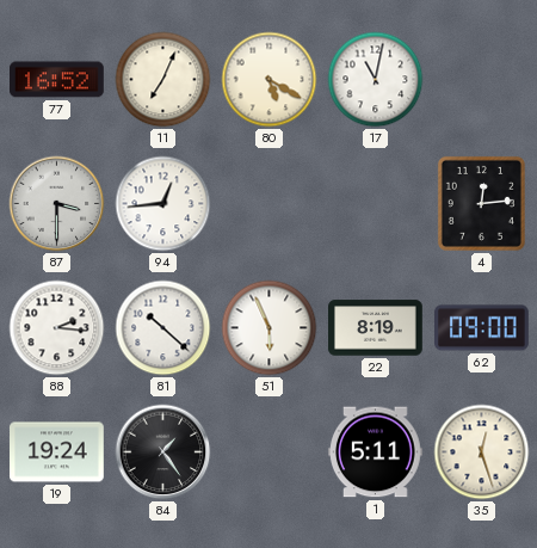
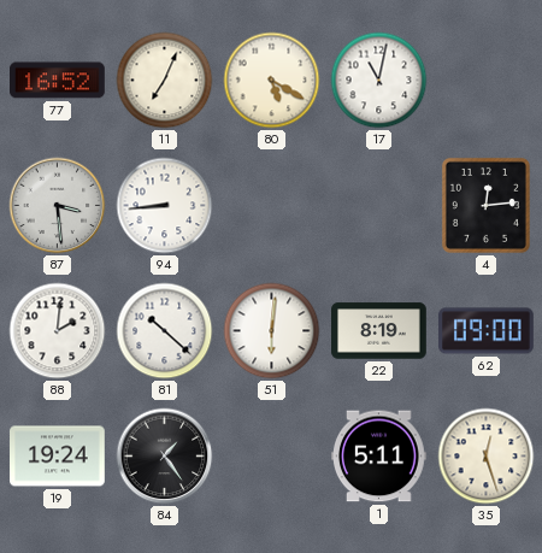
87: 3:30 -> 3:29
94: 12:44 -> 8:44
88: 2:16 -> 2:01
51: 5:56 -> 6:01
